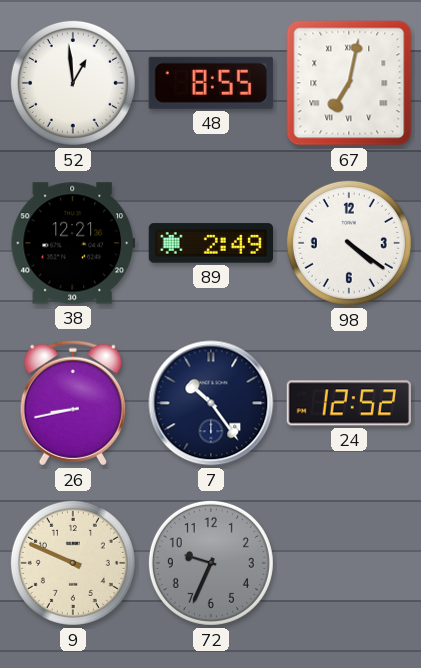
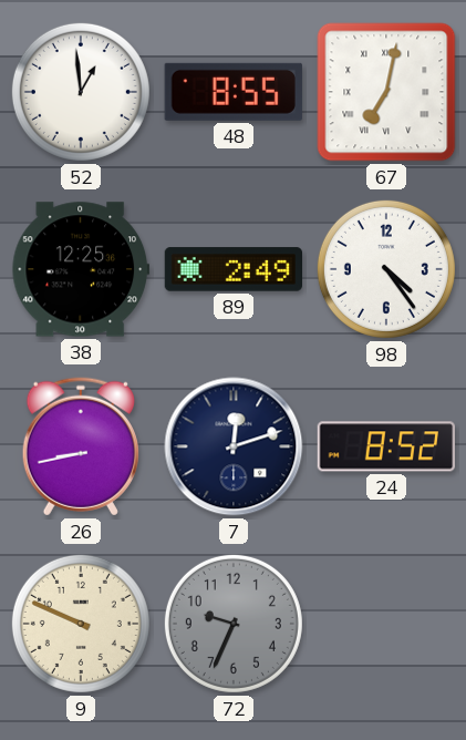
38: 12:21 -> 12:25
98: 4:21 -> 4:24
7: 10:24 -> 12:12
24: 12:52 -> 8:52
